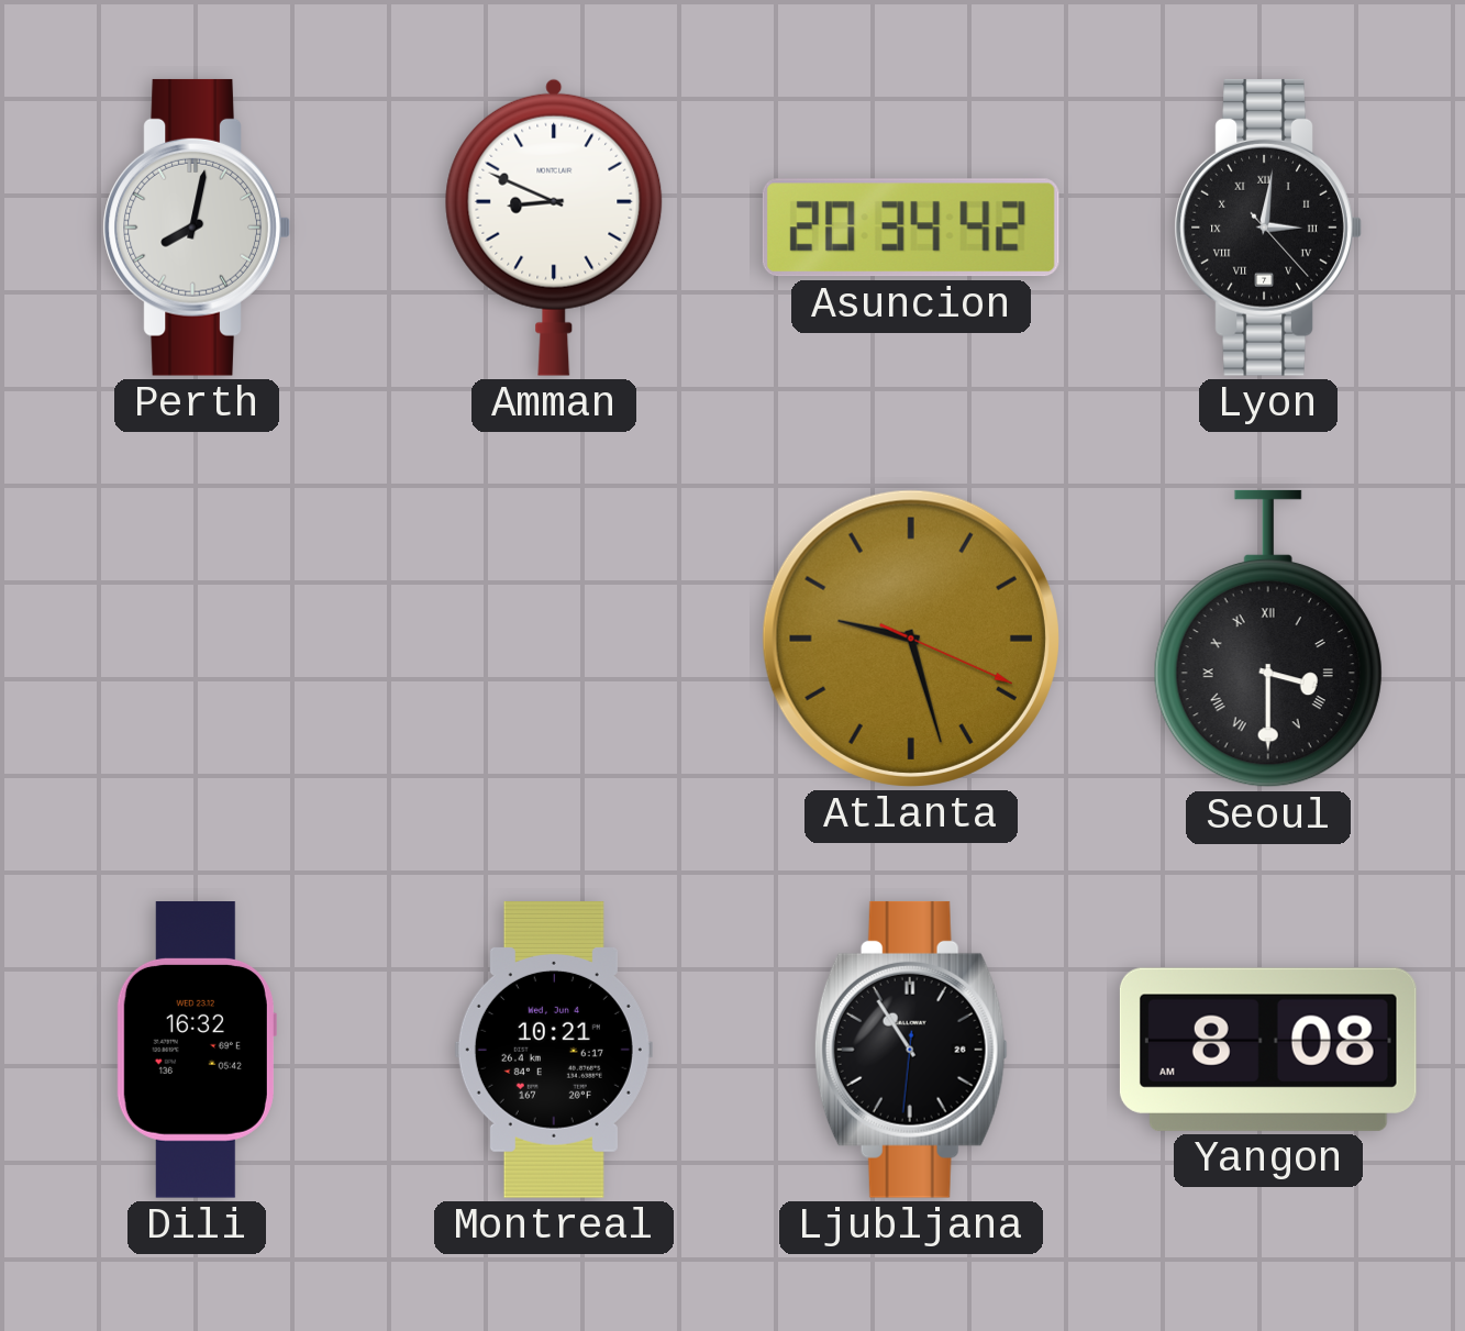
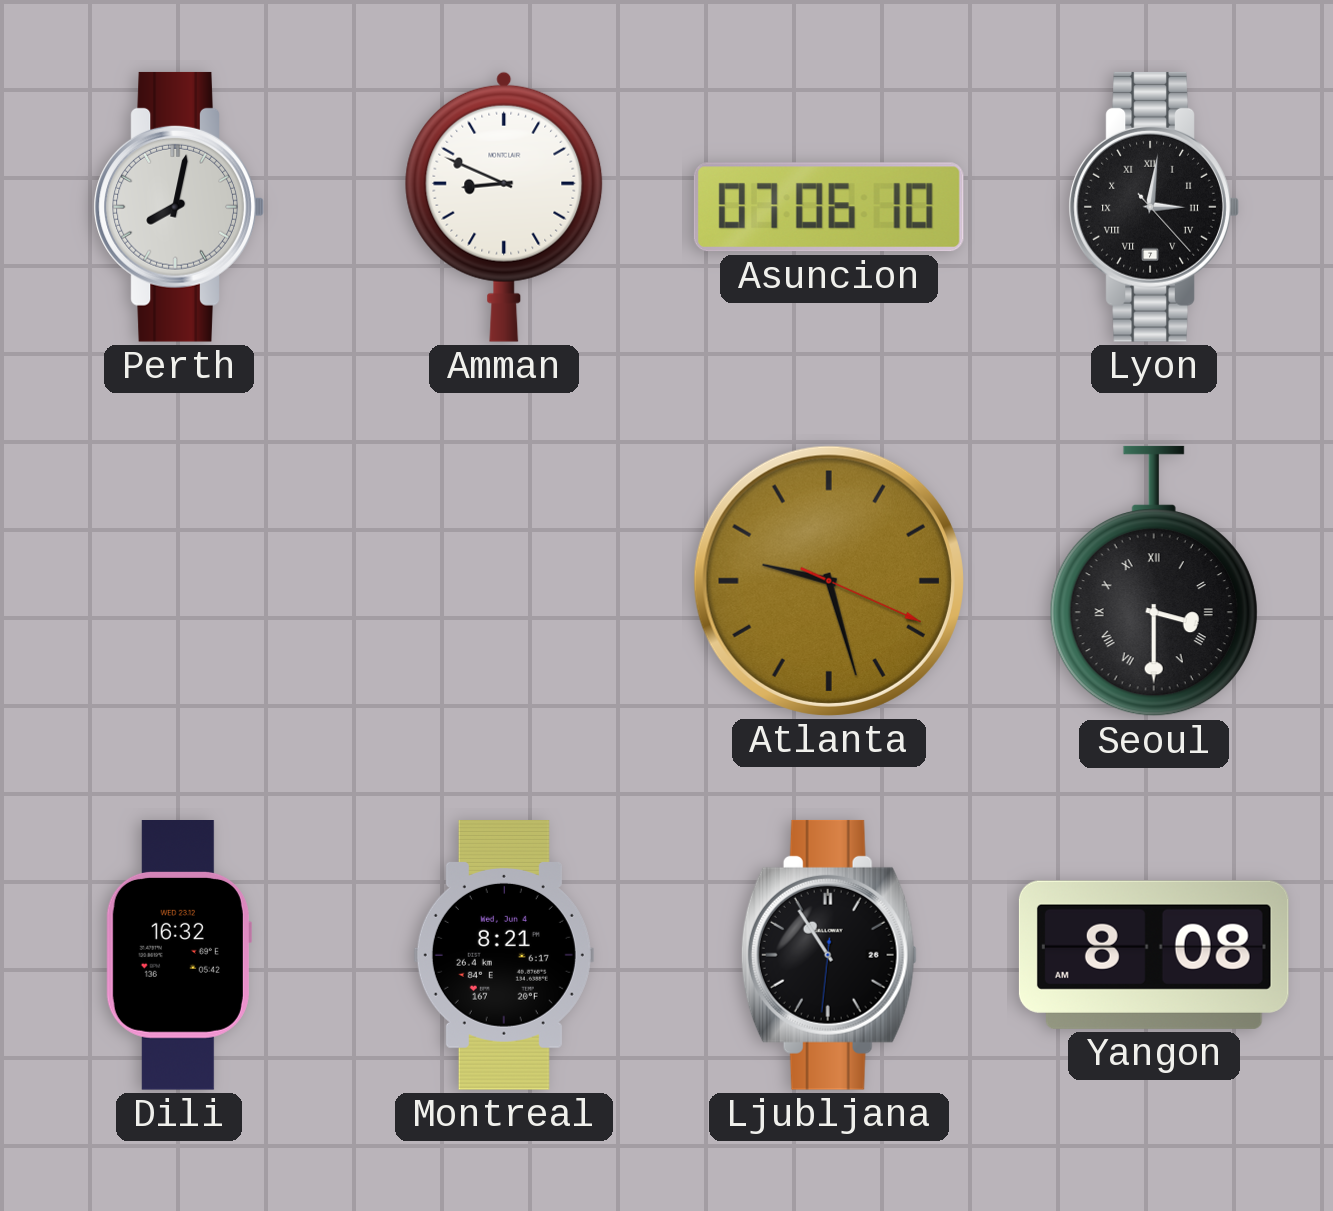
Asuncion: 20:34 -> 07:06
Montreal: 10:21 -> 8:21
